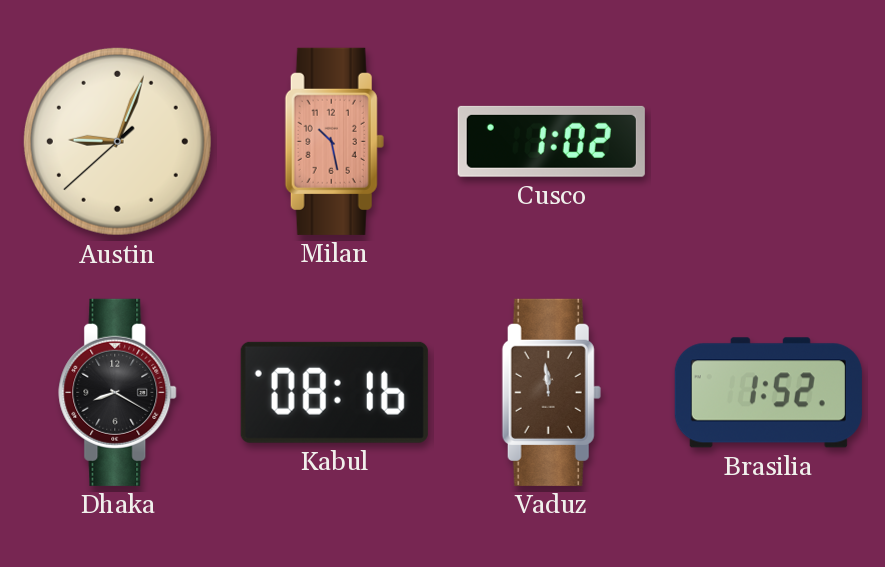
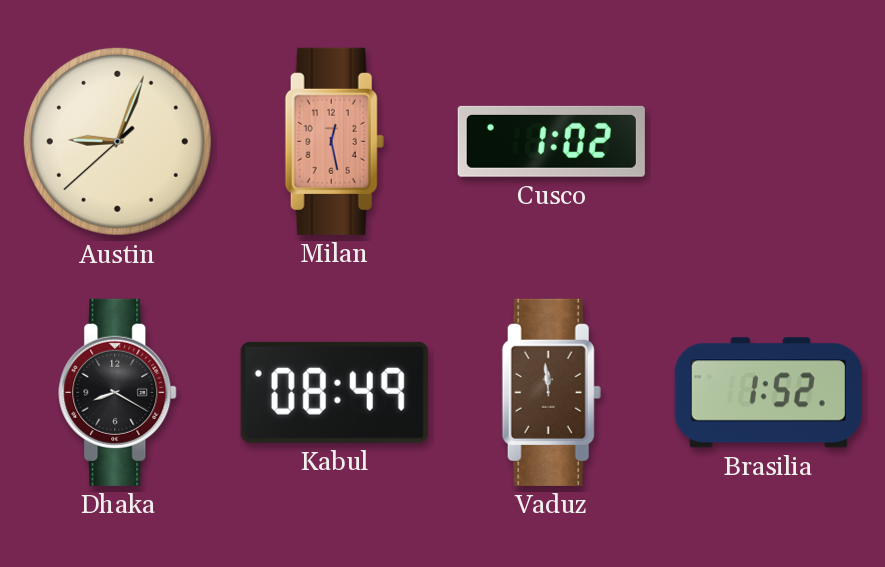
Milan: 10:28 -> 12:28
Kabul: 08:16 -> 08:49
